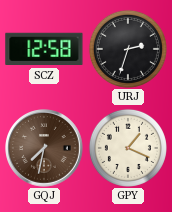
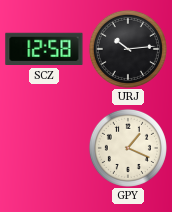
URJ: 2:33 -> 10:14
GQJ: 7:32 -> none
